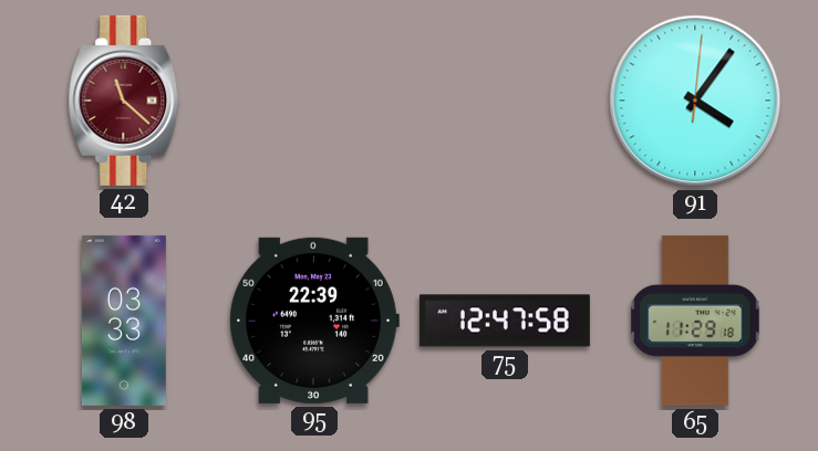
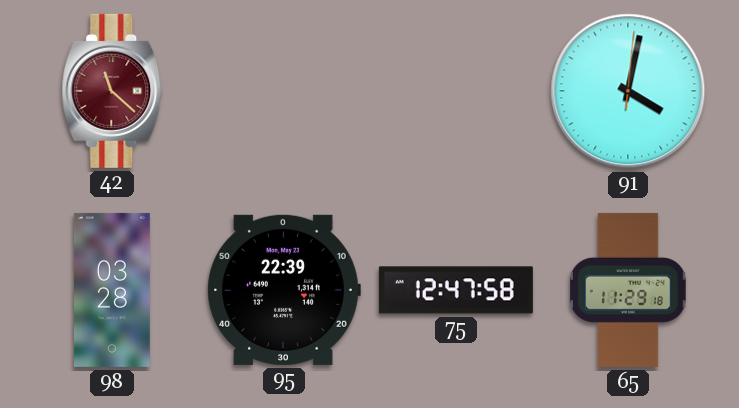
91: 4:06 -> 4:02
98: 03:33 -> 03:28
